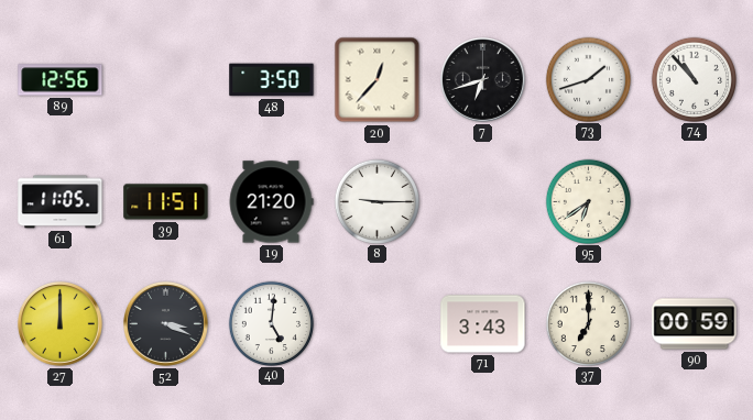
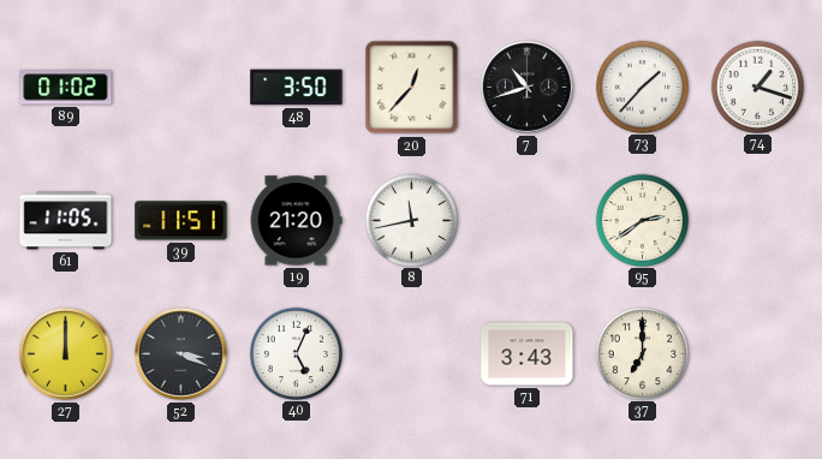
89: 12:56 -> 01:02
7: 6:42 -> 10:42
73: 1:42 -> 1:37
74: 10:53 -> 1:18
8: 9:15 -> 11:43
95: 6:39 -> 2:39
40: 5:01 -> 5:04
90: 00:59 -> none
